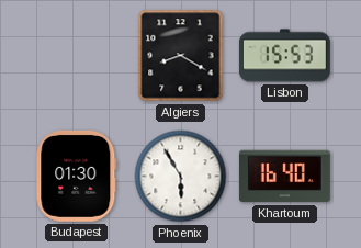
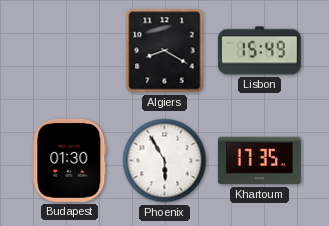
Lisbon: 15:53 -> 15:49
Khartoum: 16:40 -> 17:35
